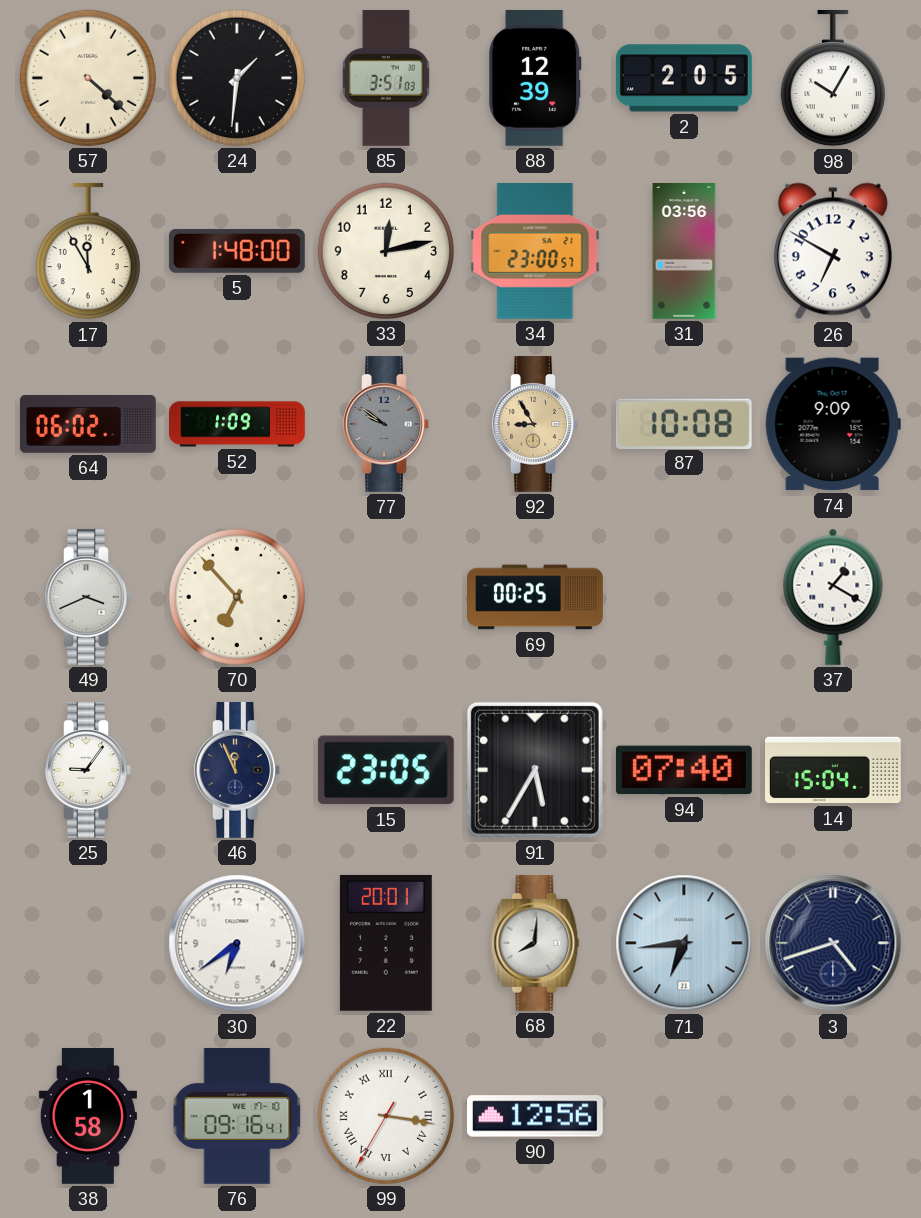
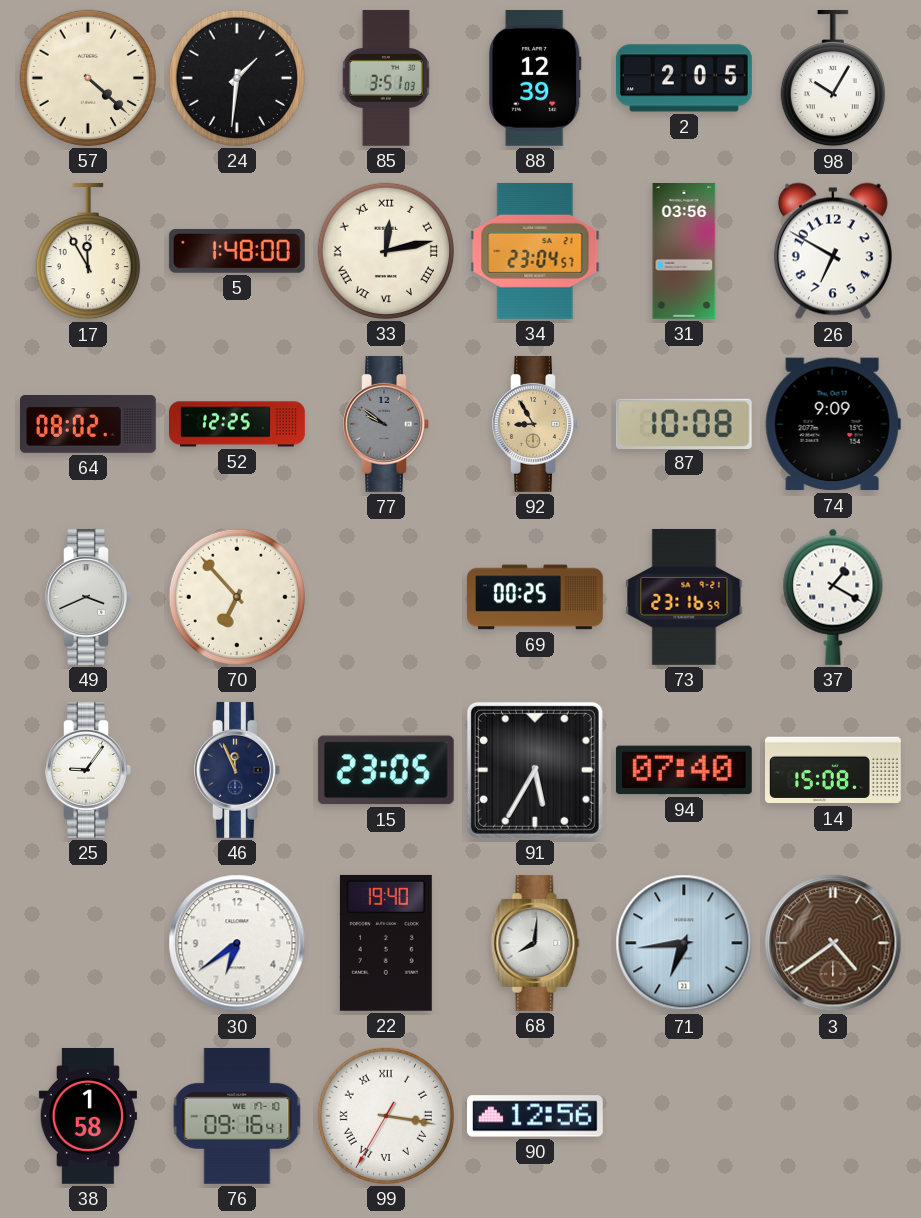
33 numerals: Arabic -> Roman
34: 23:00 -> 23:04
64: 06:02 -> 08:02
52: 1:09 -> 12:25
73: none -> 23:16
14: 15:04 -> 15:08
22: 20:01 -> 19:40
3: 4:42 -> 4:39
3 dial: navy -> brown
